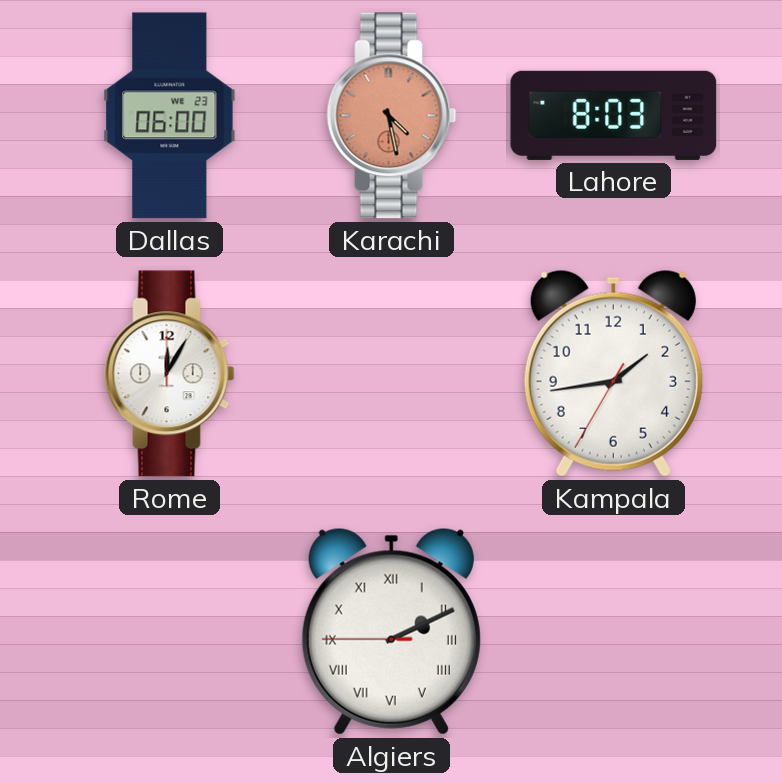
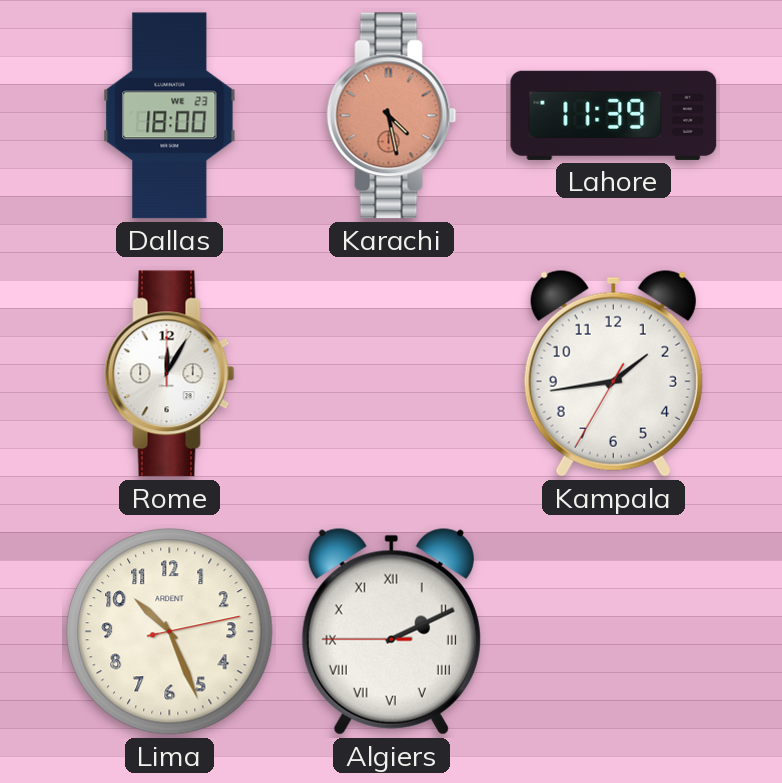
Dallas: 06:00 -> 18:00
Lahore: 8:03 -> 11:39
Lima: none -> 10:26
